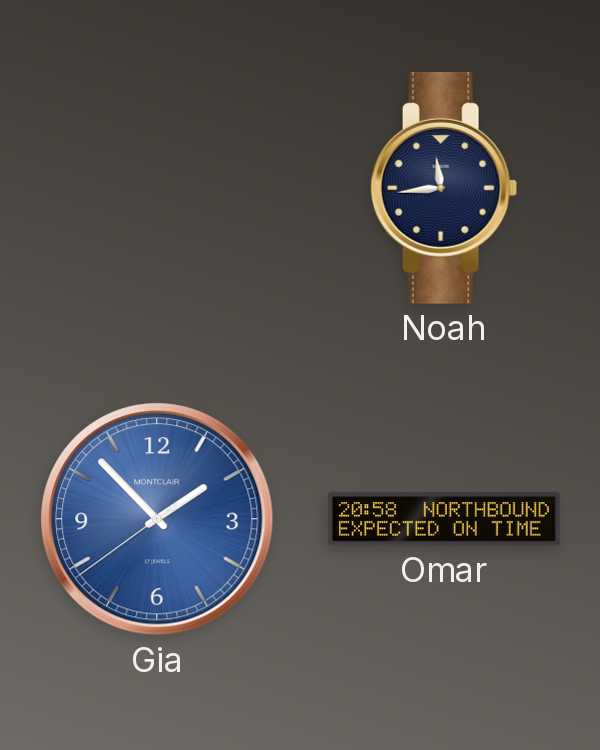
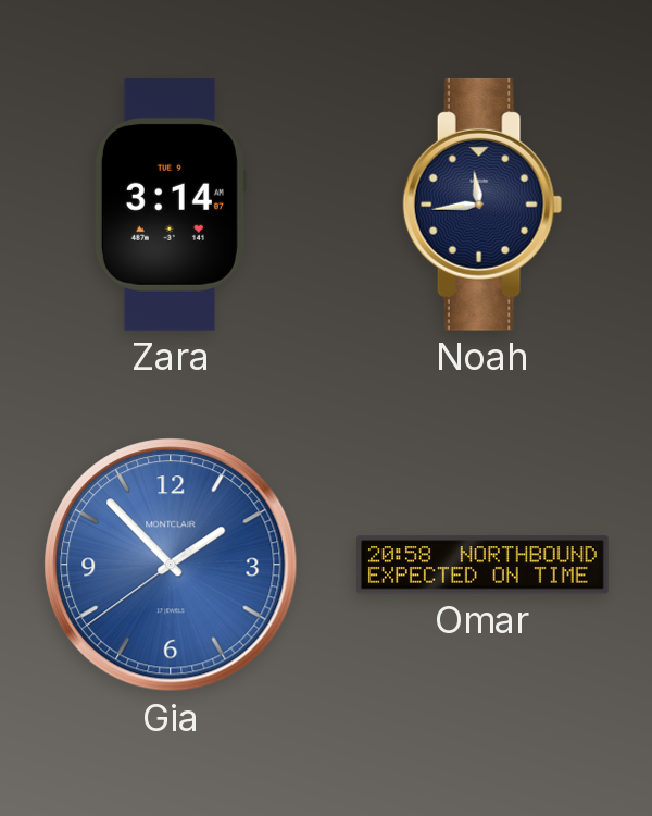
Zara: none -> 3:14
